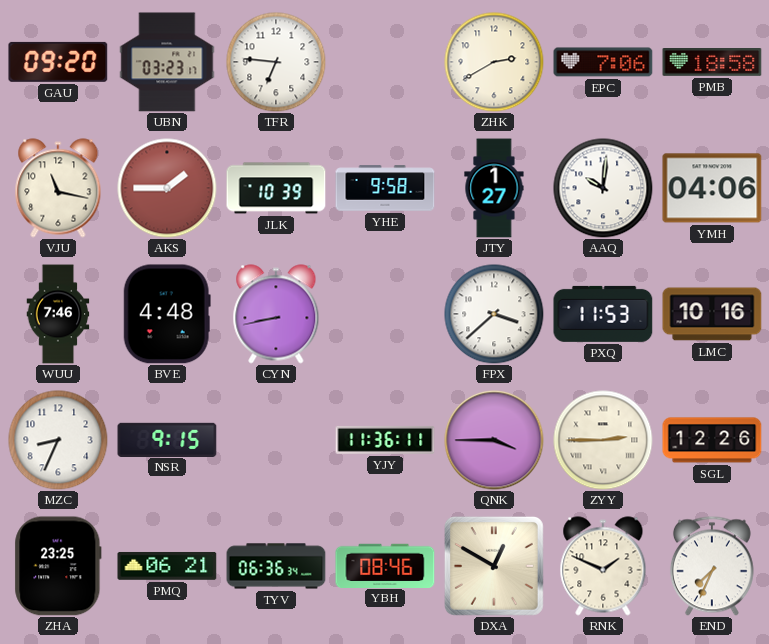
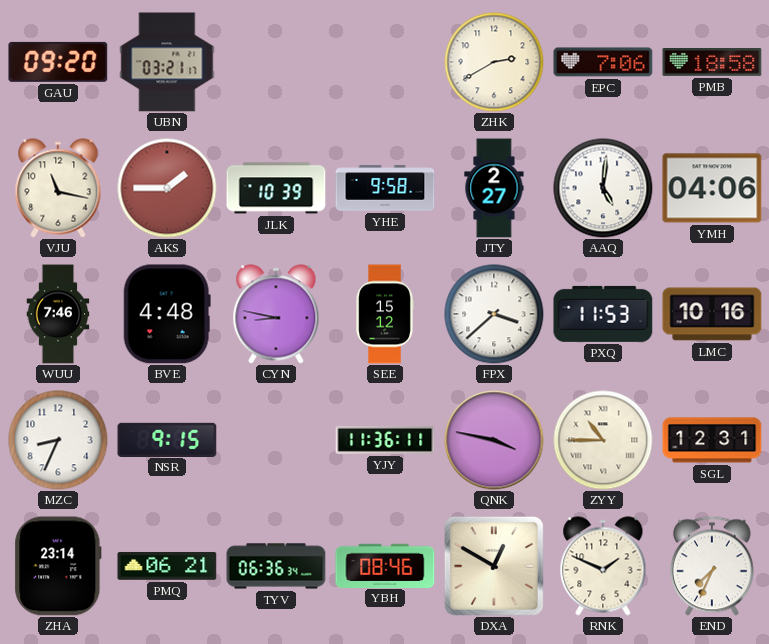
UBN: 03:23 -> 03:21
TFR: 6:46 -> none
JTY: 1:27 -> 2:27
AAQ: 10:01 -> 5:01
CYN: 8:43 -> 8:47
SEE: none -> 15:12
QNK: 3:45 -> 3:47
ZYY: 2:45 -> 10:45
SGL: 12:26 -> 12:31
ZHA: 23:25 -> 23:14
